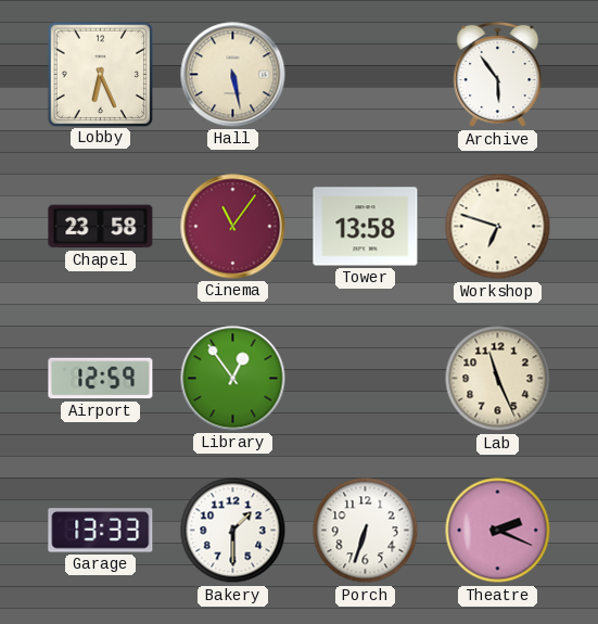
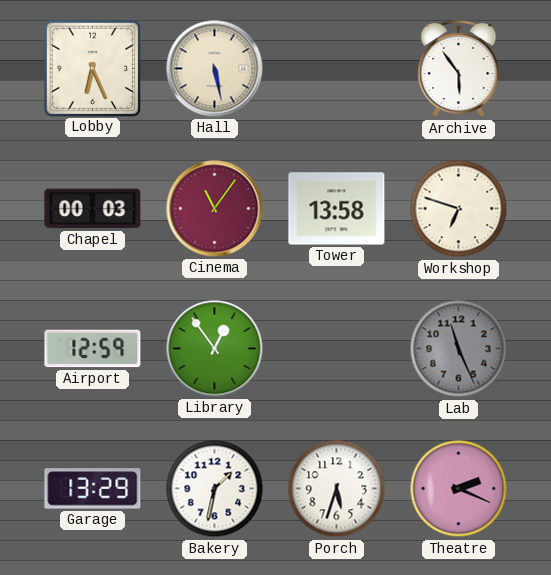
Chapel: 23:58 -> 00:03
Lab dial: cream -> grey
Garage: 13:33 -> 13:29
Bakery: 1:30 -> 1:32
Porch: 6:33 -> 5:33
